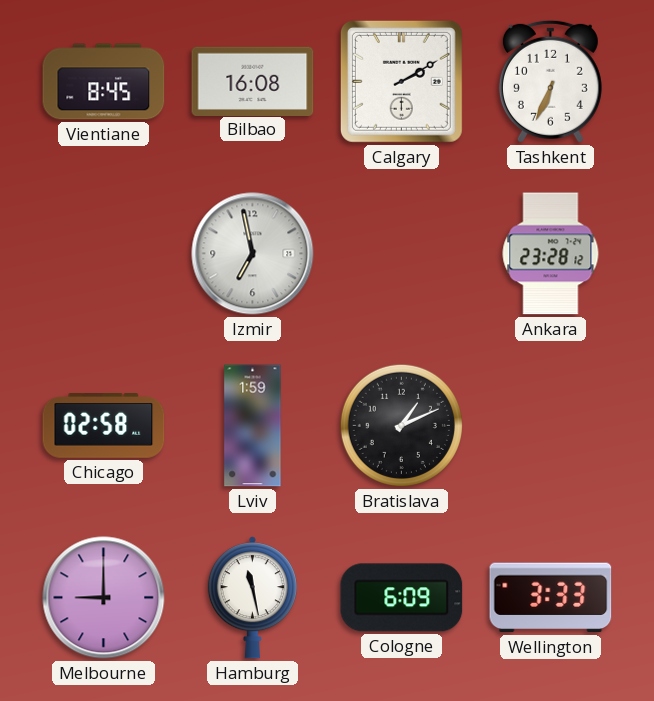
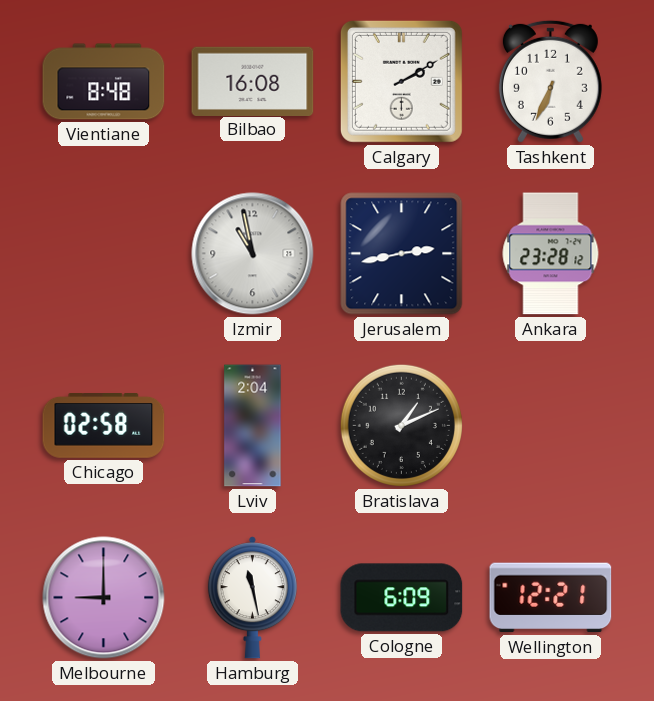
Vientiane: 8:45 -> 8:48
Izmir: 6:58 -> 10:58
Jerusalem: none -> 2:43
Lviv: 1:59 -> 2:04
Wellington: 3:33 -> 12:21
